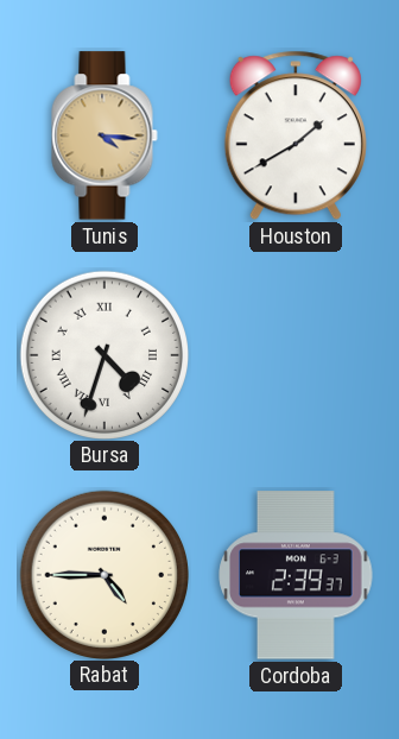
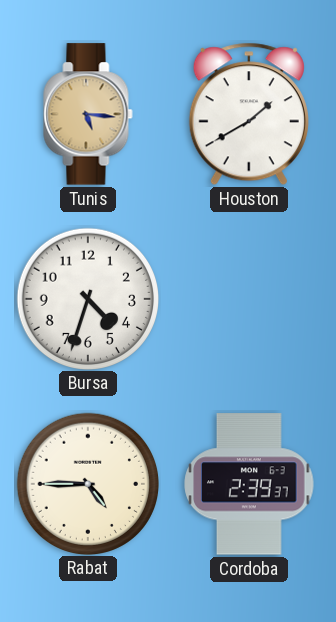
Tunis: 4:16 -> 5:16
Bursa numerals: Roman -> Arabic
